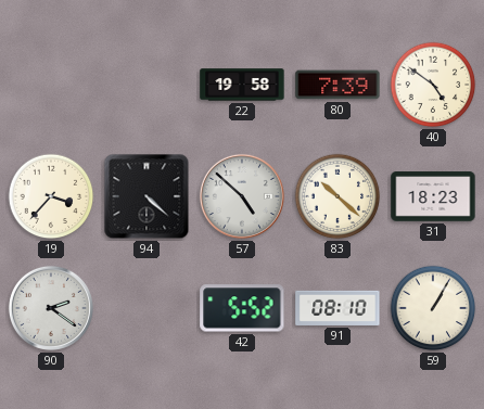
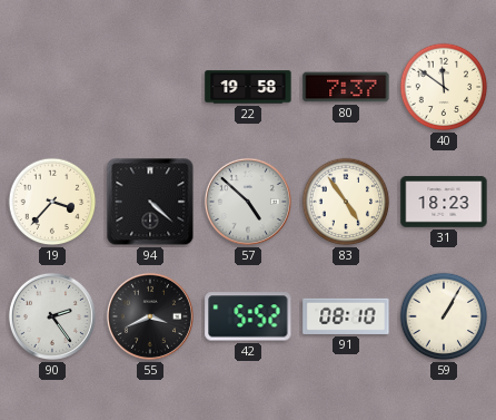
80: 7:39 -> 7:37
40: 4:51 -> 11:51
83: 10:22 -> 4:54
90: 2:21 -> 2:24
55: none -> 3:41
